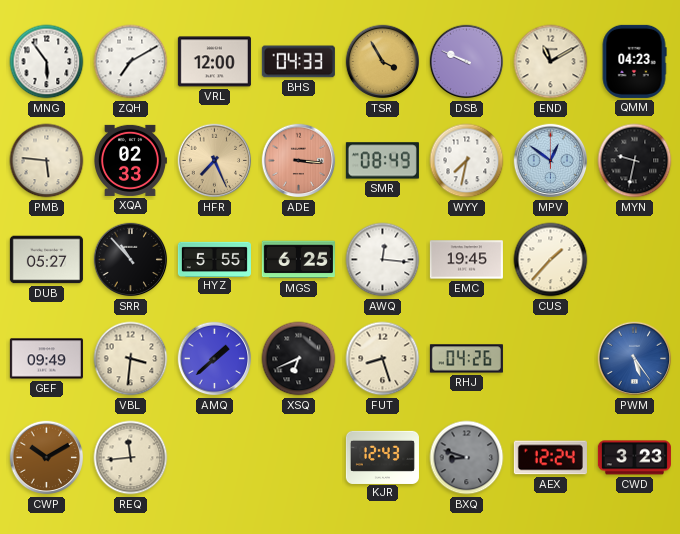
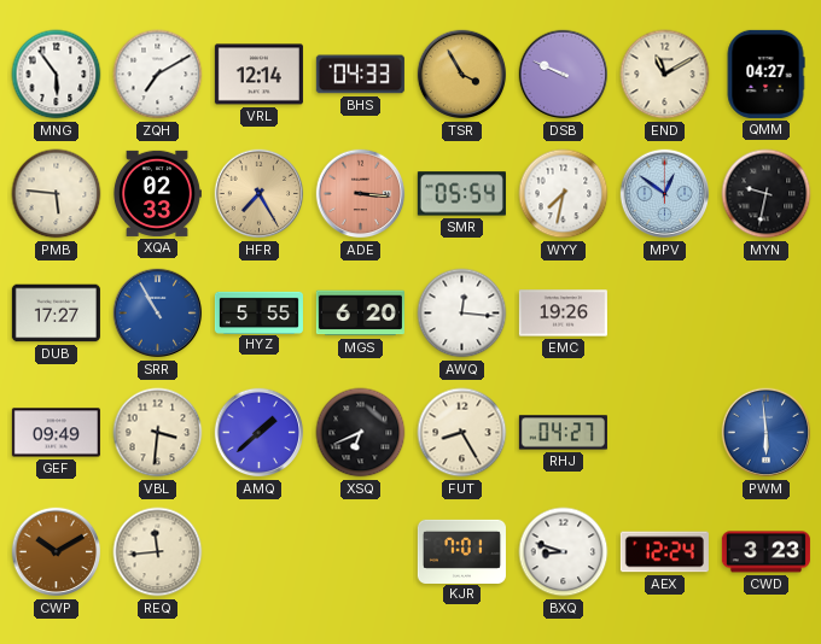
VRL: 12:00 -> 12:14
QMM: 04:23 -> 04:27
HFR: 7:26 -> 7:25
SMR: 08:49 -> 05:54
DUB: 05:27 -> 17:27
SRR: 10:53 -> 10:55
SRR dial: black -> blue
MGS: 6:25 -> 6:20
EMC: 19:45 -> 19:26
CUS: 1:37 -> none
FUT: 8:27 -> 8:25
RHJ: 04:26 -> 04:27
PWM: 5:24 -> 5:59
KJR: 12:43 -> 7:01
BXQ dial: grey -> white
